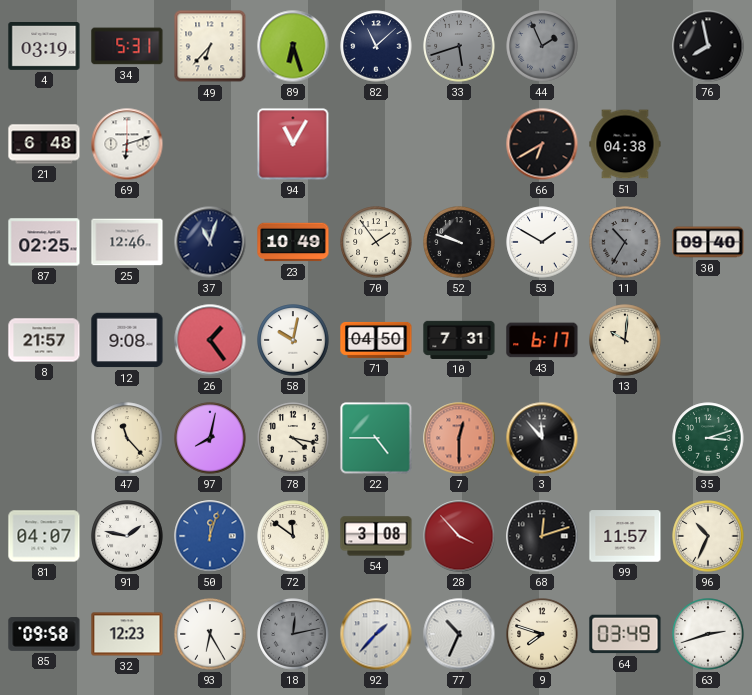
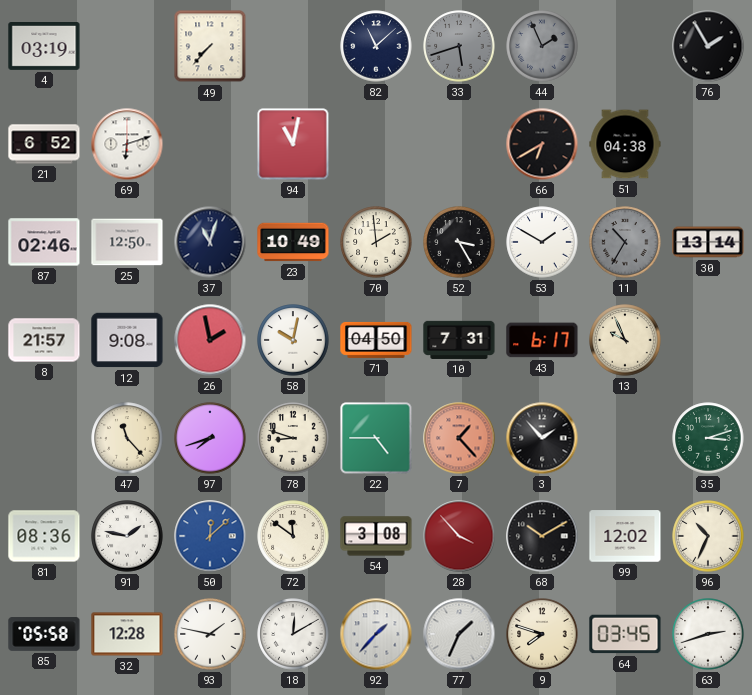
34: 5:31 -> none
49: 6:37 -> 7:37
89: 6:27 -> none
76: 7:58 -> 1:55
21: 6:48 -> 6:52
94: 11:05 -> 11:02
87: 02:25 -> 02:46
25: 12:46 -> 12:50
70: 1:54 -> 1:59
52: 9:48 -> 3:25
30: 09:40 -> 13:14
26: 1:24 -> 1:58
13: 10:01 -> 9:56
97: 8:02 -> 7:42
78: 4:17 -> 8:48
7: 12:30 -> 1:23
3: 11:53 -> 1:53
81: 04:07 -> 08:36
50: 12:03 -> 12:08
68: 12:12 -> 10:10
99: 11:57 -> 12:02
85: 09:58 -> 05:58
32: 12:23 -> 12:28
93: 6:25 -> 1:47
18: 12:13 -> 12:10
18 dial: grey -> white
77: 10:34 -> 1:34
64: 03:49 -> 03:45
